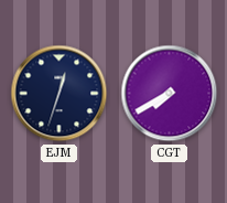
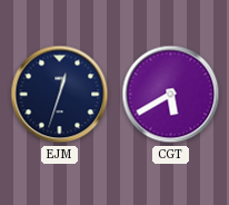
CGT: 7:40 -> 5:40
